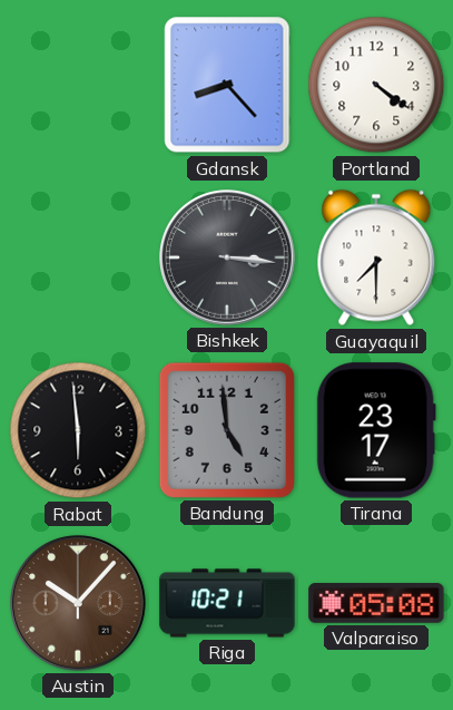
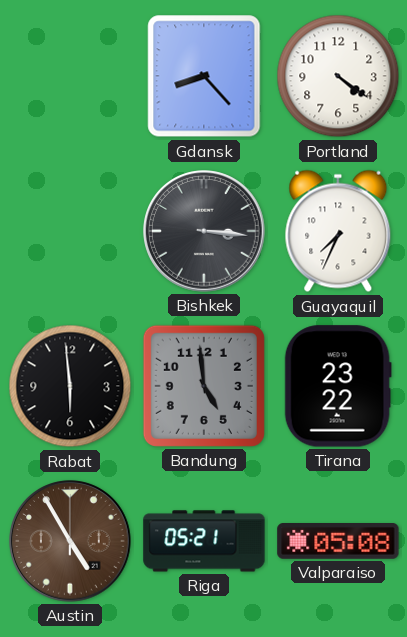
Guayaquil: 7:30 -> 7:34
Tirana: 23:17 -> 23:22
Austin: 10:07 -> 4:55
Riga: 10:21 -> 05:21
